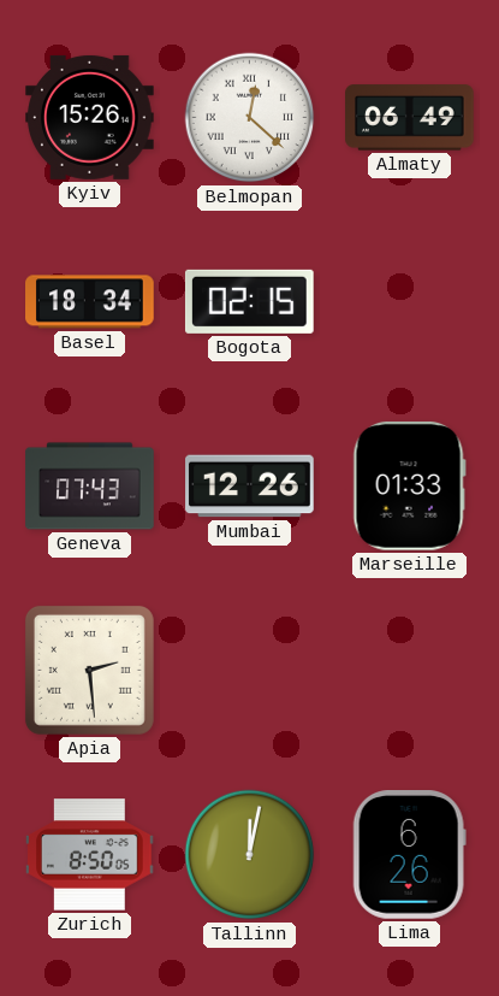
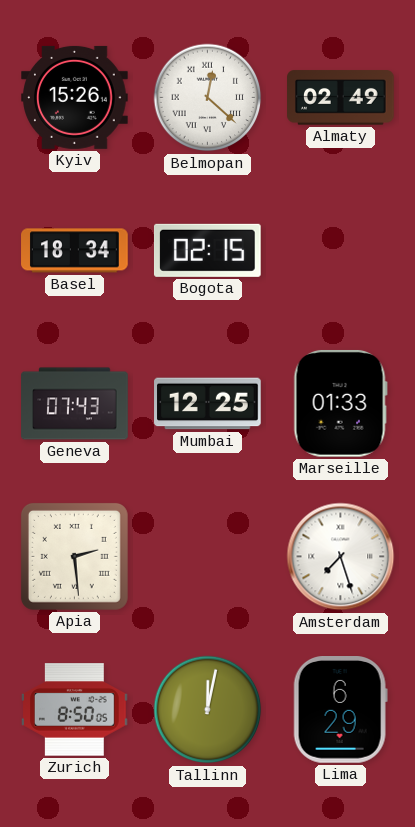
Almaty: 06:49 -> 02:49
Mumbai: 12:26 -> 12:25
Amsterdam: none -> 7:27
Lima: 6:26 -> 6:29
